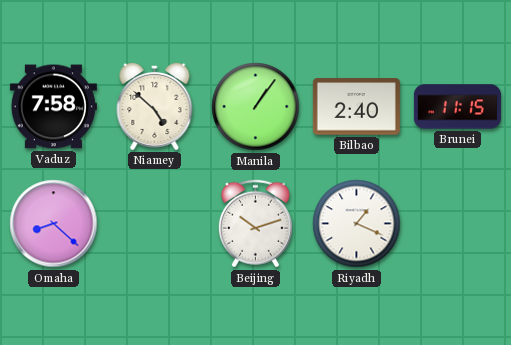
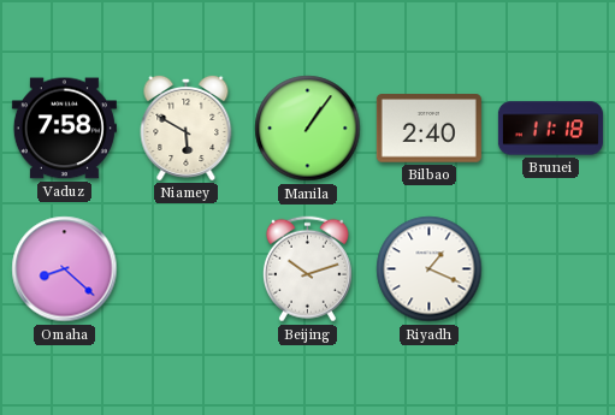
Niamey: 4:52 -> 5:50
Brunei: 11:15 -> 11:18
